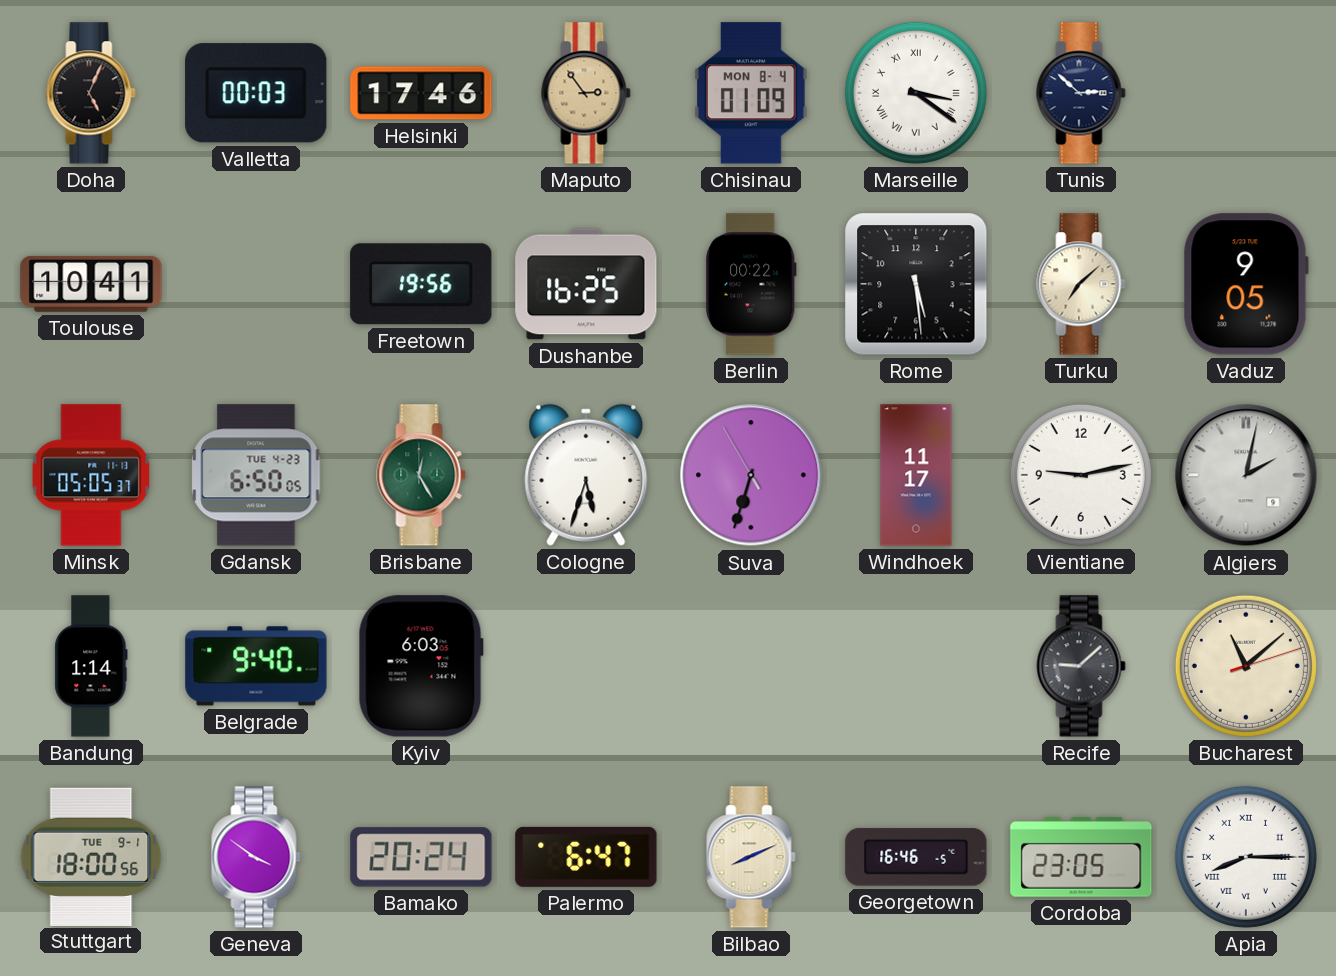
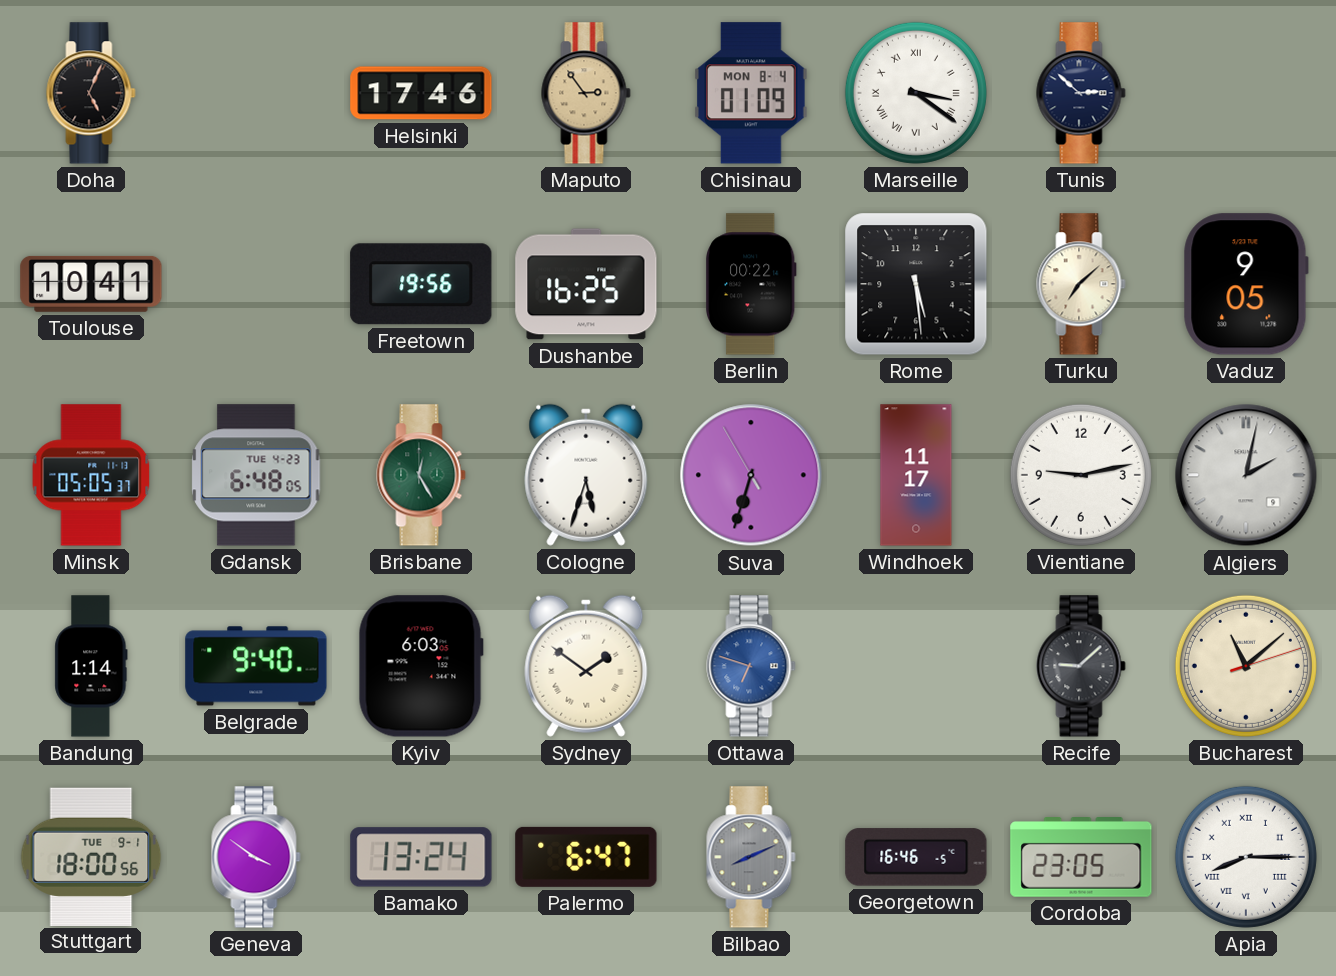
Valletta: 00:03 -> none
Gdansk: 6:50 -> 6:48
Sydney: none -> 1:51
Ottawa: none -> 6:48
Bamako: 20:24 -> 13:24
Bilbao dial: cream -> grey
